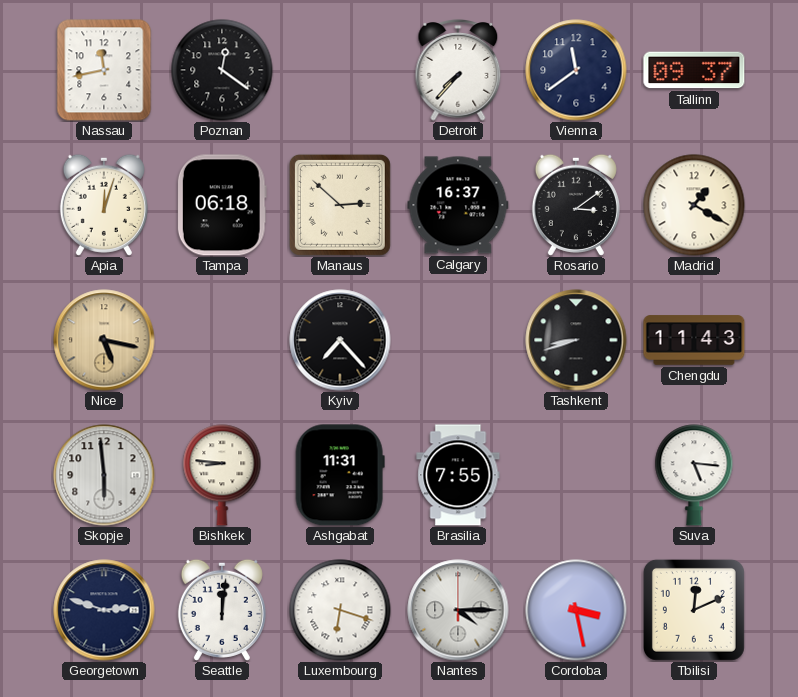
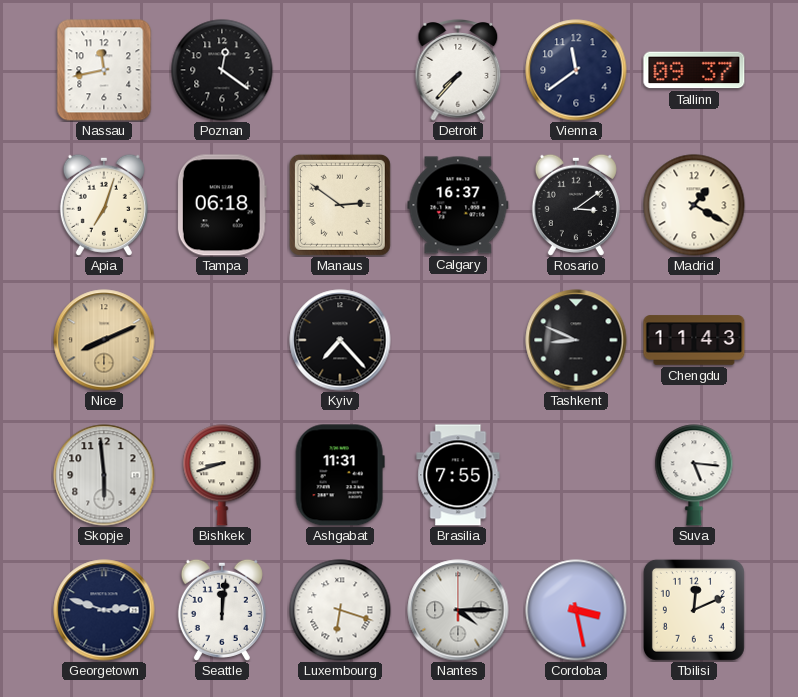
Apia: 12:03 -> 7:03
Manaus: 2:52 -> 2:51
Nice: 5:17 -> 8:11
Tashkent: 8:42 -> 8:49
Bishkek: 8:46 -> 8:42
